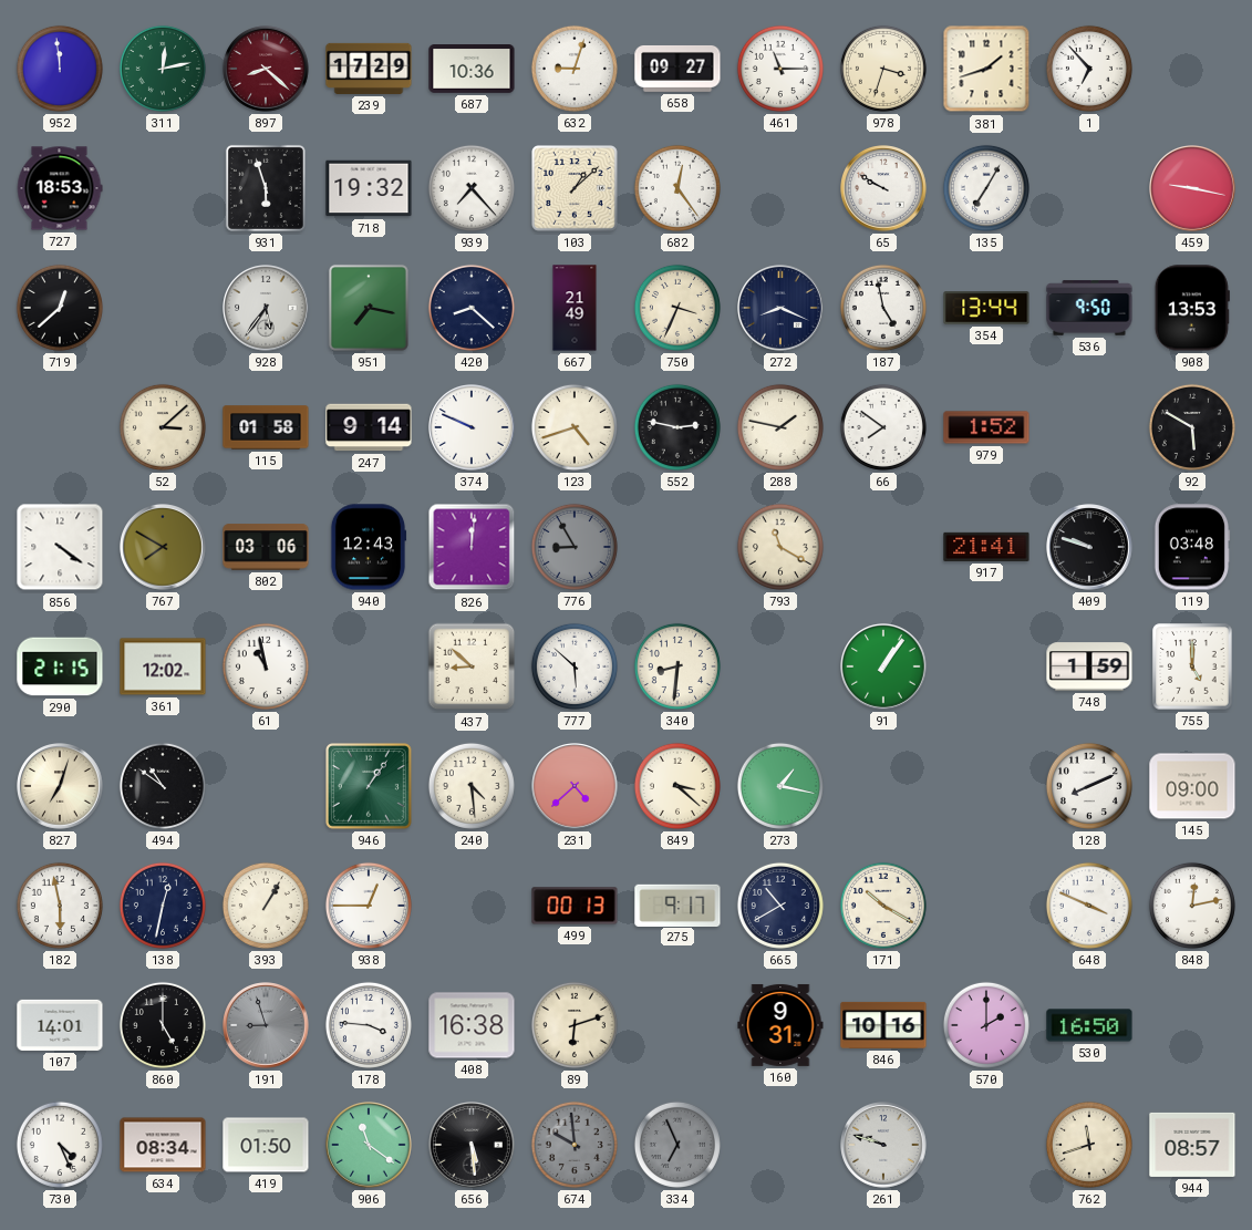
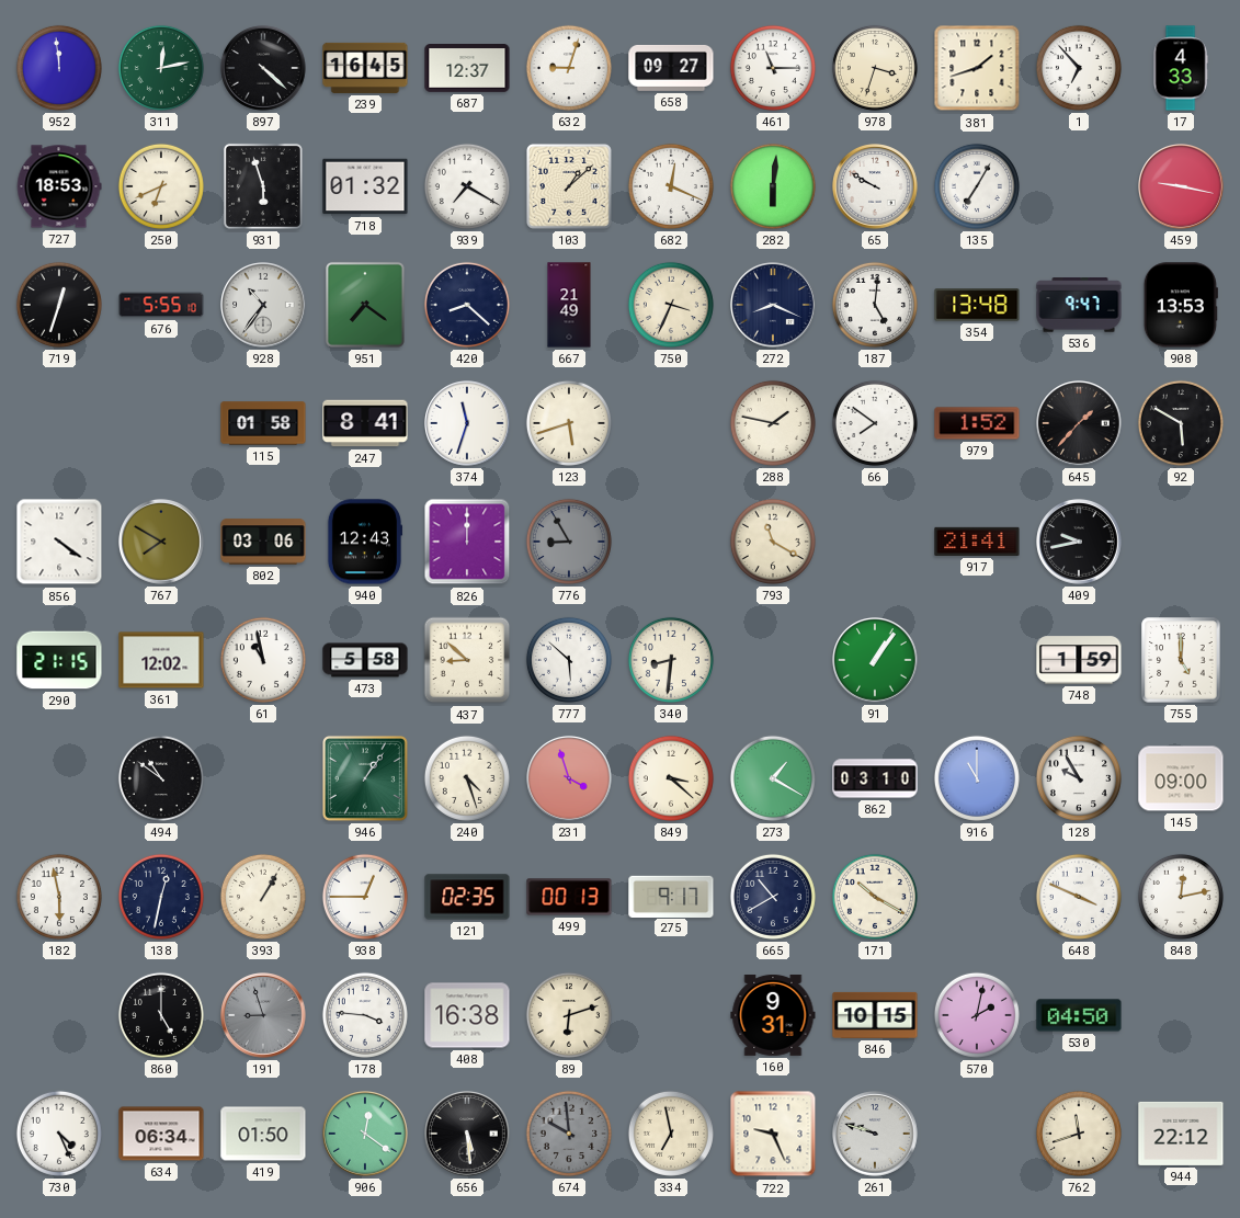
897: 8:22 -> 4:22
897 dial: burgundy -> black
239: 17:29 -> 16:45
687: 10:36 -> 12:37
17: none -> 4:33
250: none -> 6:41
718: 19:32 -> 01:32
939: 7:23 -> 7:20
682: 12:24 -> 12:19
282: none -> 6:01
719: 12:38 -> 12:33
676: none -> 5:55
928: 5:36 -> 10:36
951: 7:17 -> 7:21
187: 4:58 -> 5:01
354: 13:44 -> 13:48
536: 9:50 -> 9:47
52: 3:08 -> none
247: 9:14 -> 8:41
374: 9:49 -> 11:33
123: 4:42 -> 5:42
552: 2:47 -> none
645: none -> 1:37
826: 12:01 -> 12:00
409: 9:48 -> 9:43
119: 03:48 -> none
473: none -> 5:58
827: 7:03 -> none
240: 4:29 -> 4:27
231: 4:38 -> 3:57
273: 1:17 -> 1:20
862: none -> 03:10
916: none -> 11:00
128: 8:11 -> 9:55
121: none -> 02:35
107: 14:01 -> none
846: 10:16 -> 10:15
570: 2:00 -> 2:02
530: 16:50 -> 04:50
634: 08:34 -> 06:34
906: 11:21 -> 12:21
334: 6:56 -> 6:58
334 dial: grey -> cream
722: none -> 9:26
944: 08:57 -> 22:12
